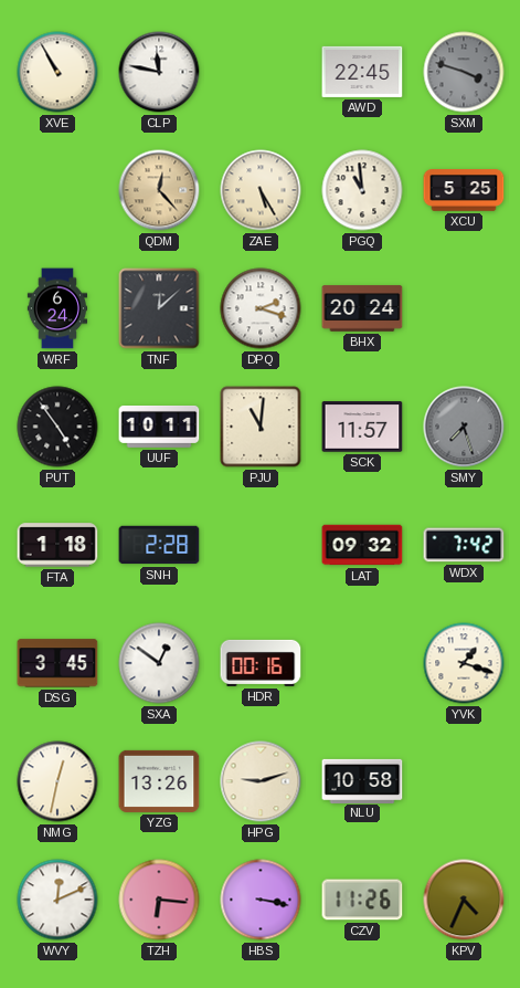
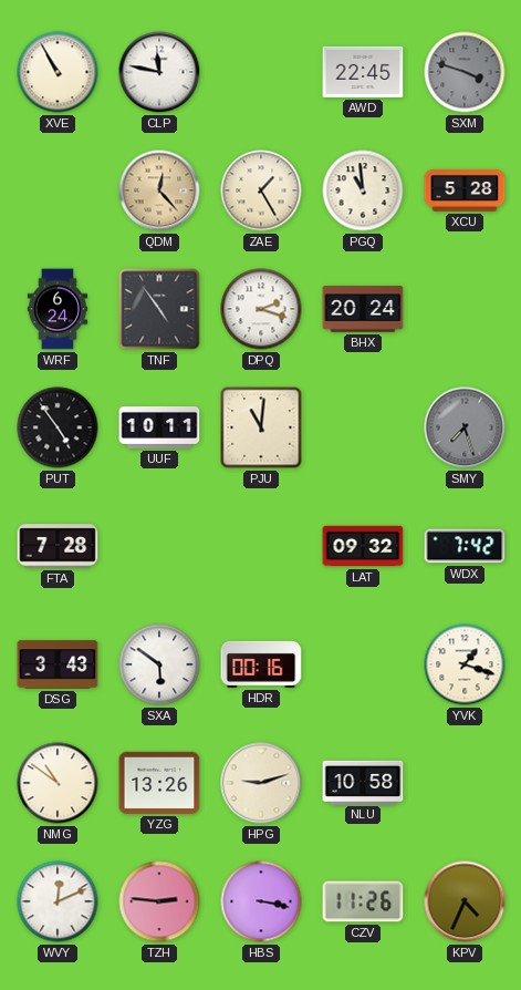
ZAE: 5:25 -> 1:25
XCU: 5:25 -> 5:28
TNF: 12:08 -> 4:54
SCK: 11:57 -> none
FTA: 1:18 -> 7:28
SNH: 2:28 -> none
DSG: 3:45 -> 3:43
SXA: 12:51 -> 5:51
NMG: 12:32 -> 10:51
TZH: 6:16 -> 2:46
